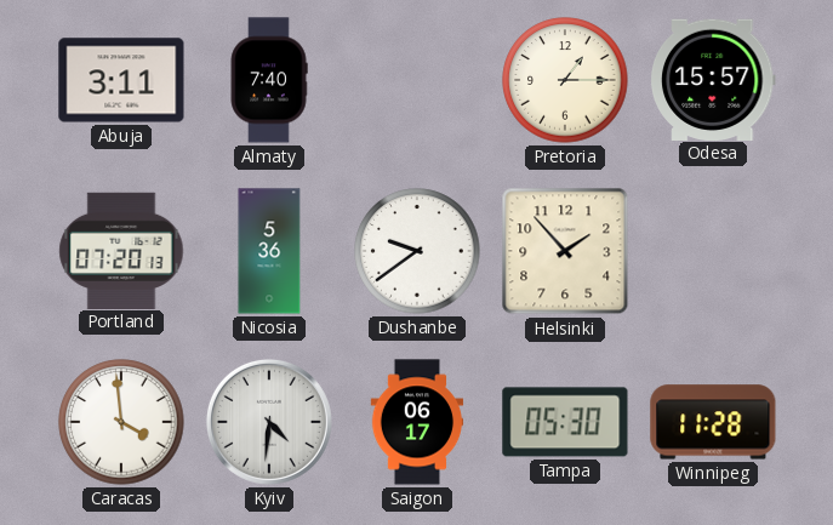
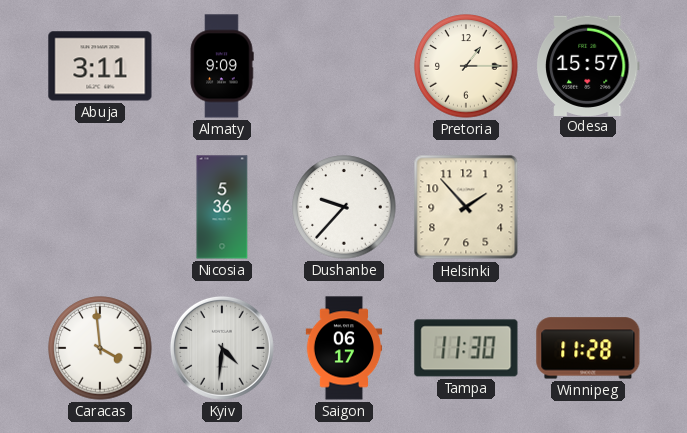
Almaty: 7:40 -> 9:09
Portland: 07:20 -> none
Dushanbe: 9:39 -> 9:37
Tampa: 05:30 -> 11:30
